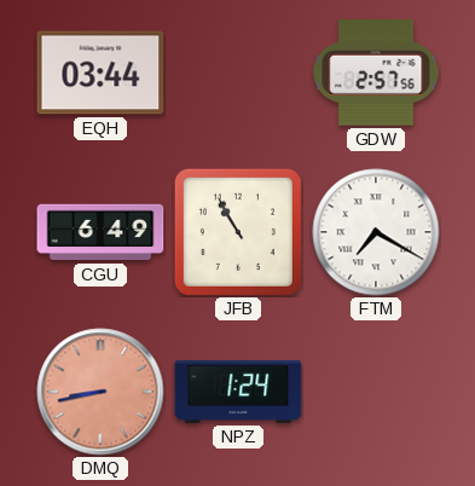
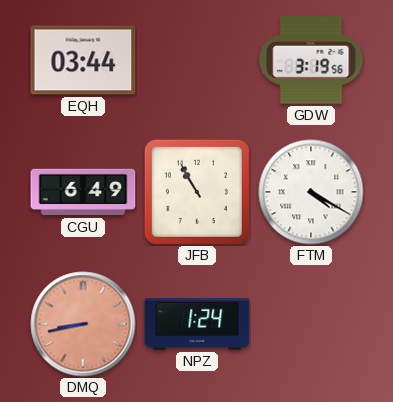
GDW: 2:57 -> 3:19
FTM: 7:20 -> 4:20
